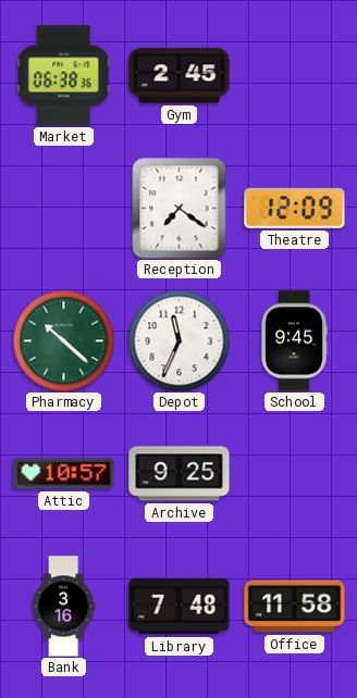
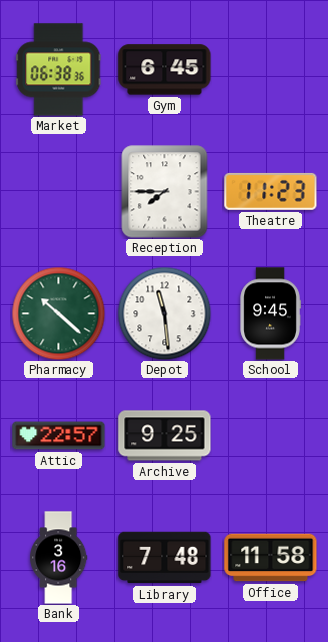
Gym: 2:45 -> 6:45
Reception: 7:21 -> 7:45
Theatre: 12:09 -> 11:23
Depot: 11:34 -> 11:29
Attic: 10:57 -> 22:57
